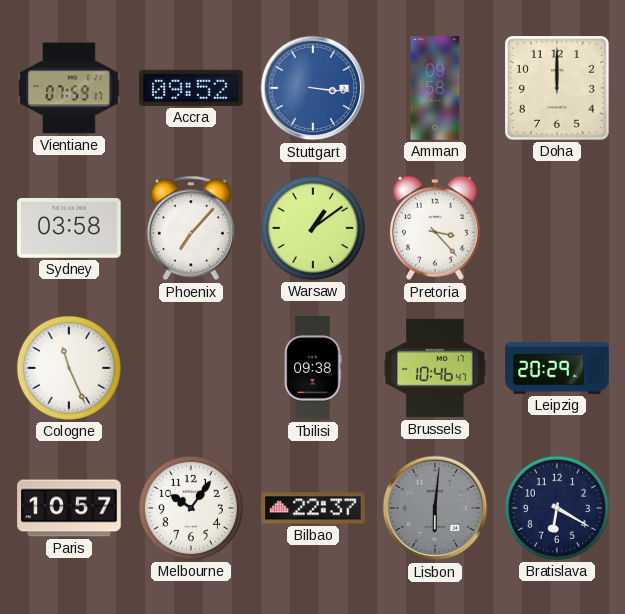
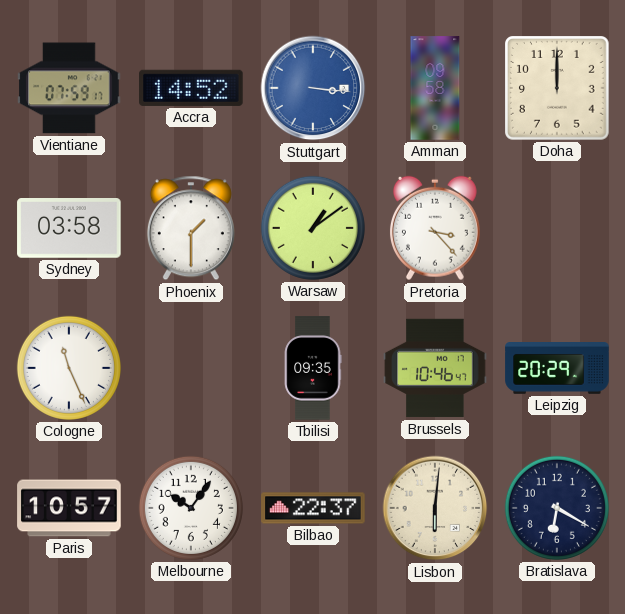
Accra: 09:52 -> 14:52
Phoenix: 7:07 -> 1:30
Tbilisi: 09:38 -> 09:35
Lisbon dial: grey -> cream
